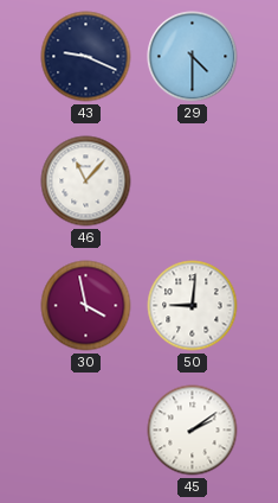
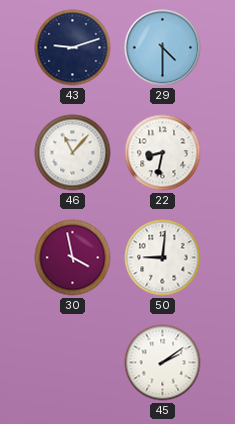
43: 9:19 -> 9:12
22: none -> 8:32
